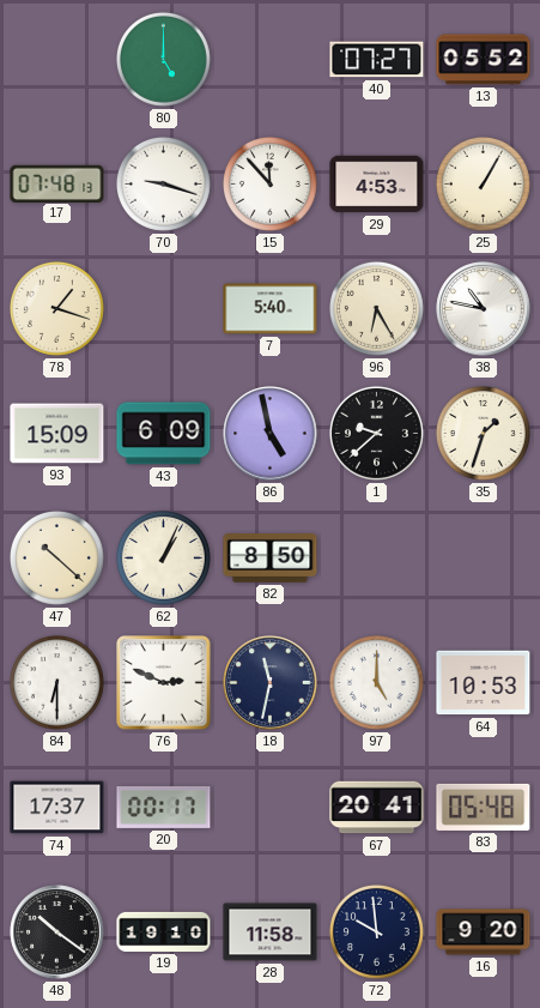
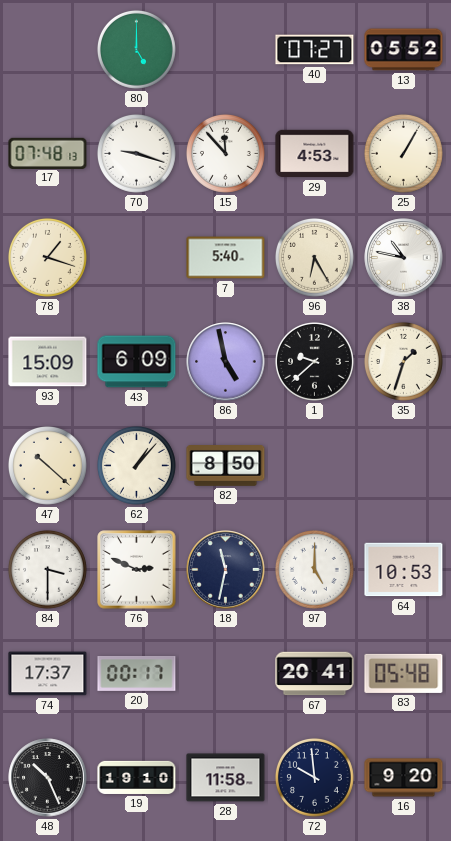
62: 1:04 -> 1:07
84: 6:30 -> 3:30
48: 10:21 -> 10:26
